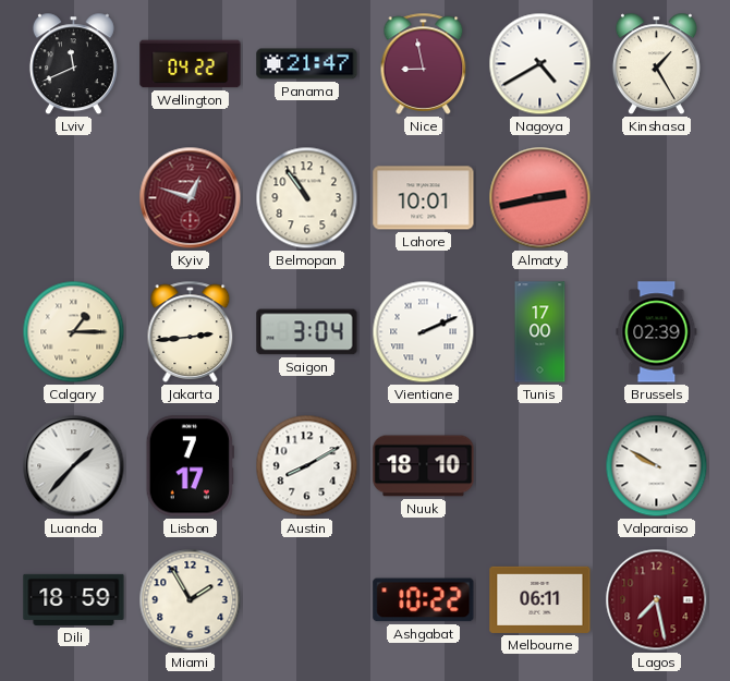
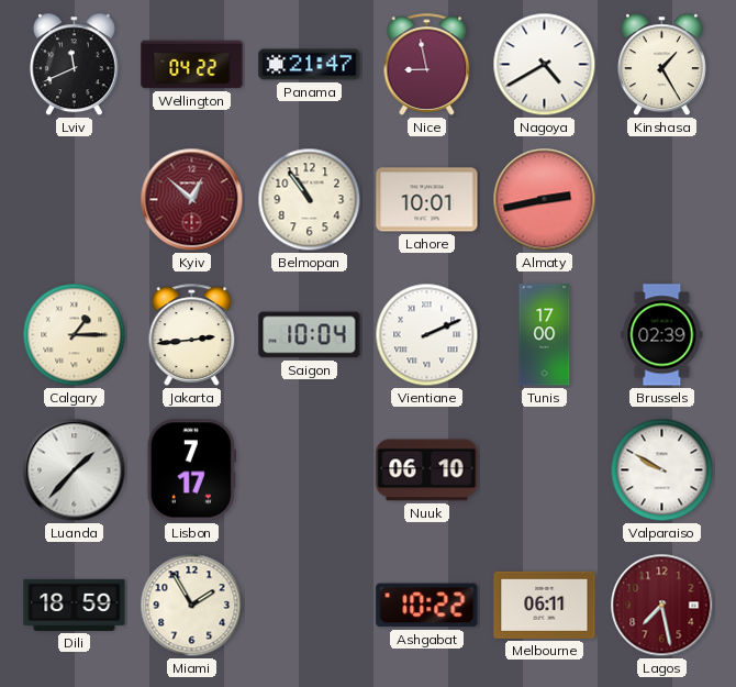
Kyiv: 12:48 -> 12:52
Saigon: 3:04 -> 10:04
Austin: 8:10 -> none
Nuuk: 18:10 -> 06:10
